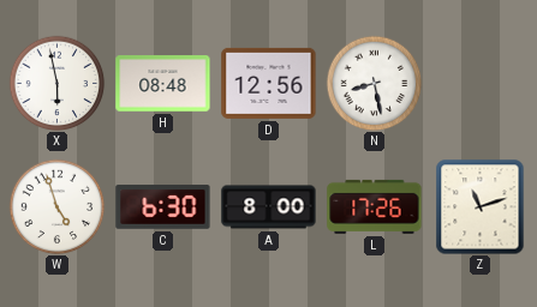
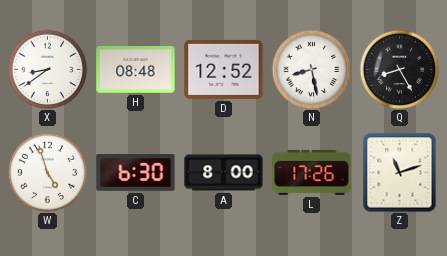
X: 5:58 -> 8:39
D: 12:56 -> 12:52
Q: none -> 8:25
